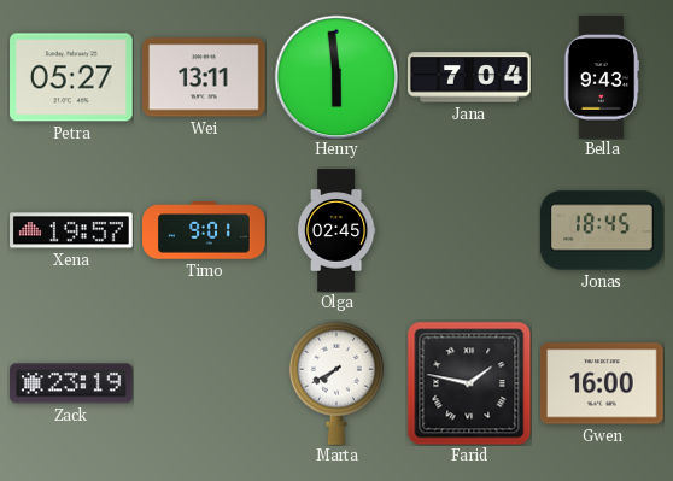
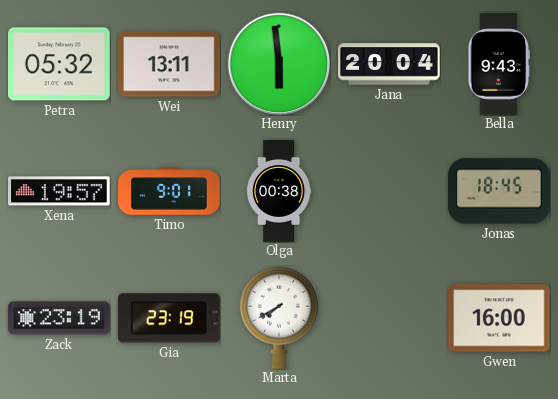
Petra: 05:27 -> 05:32
Jana: 7:04 -> 20:04
Olga: 02:45 -> 00:38
Gia: none -> 23:19
Farid: 1:47 -> none
